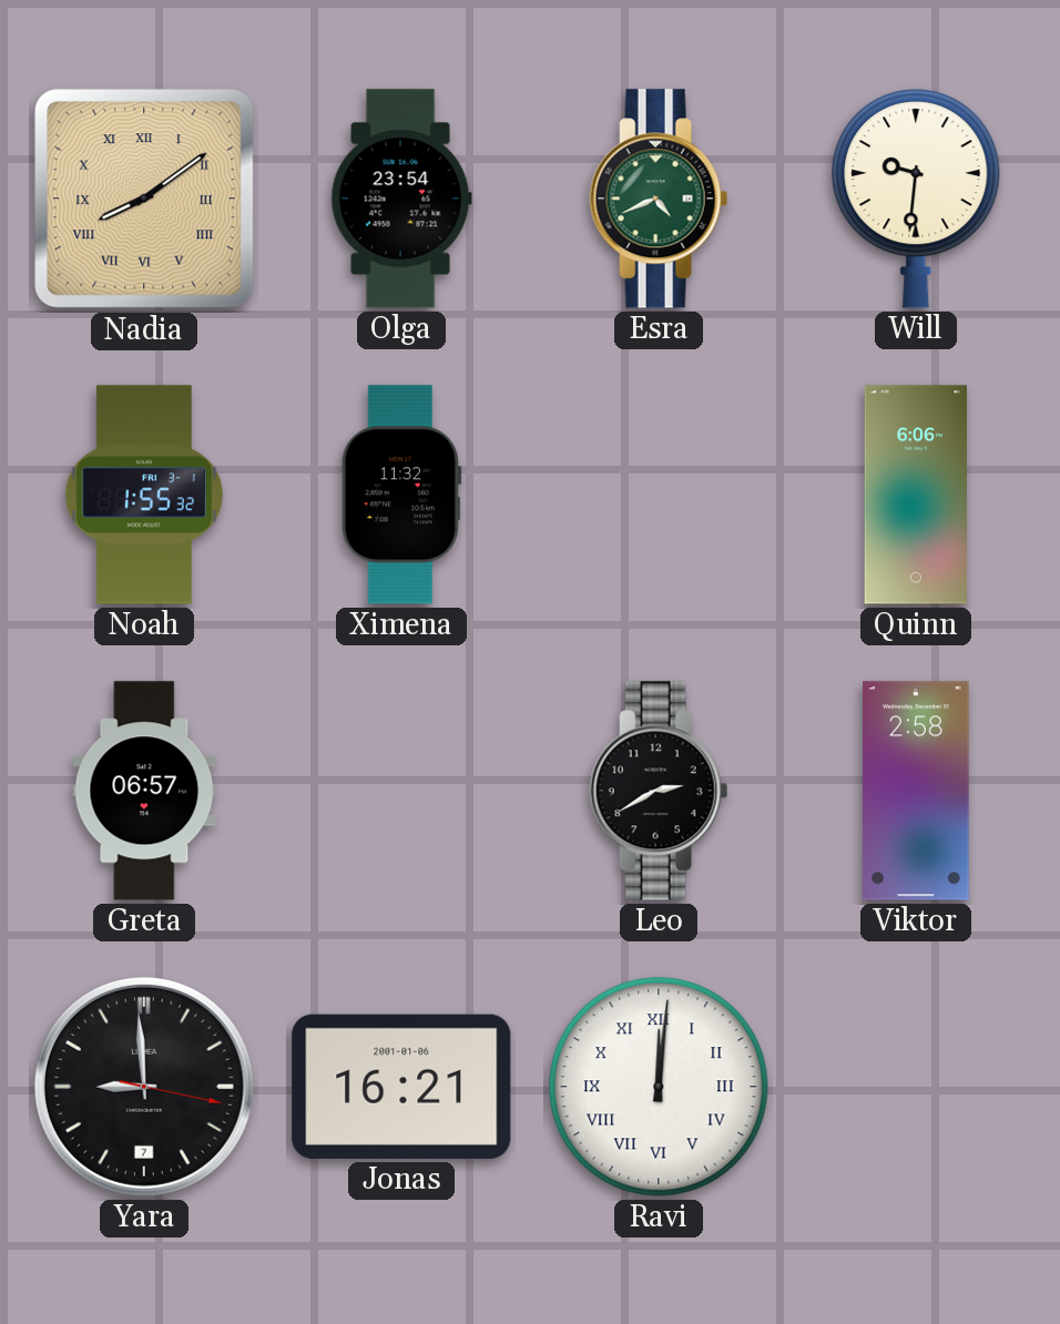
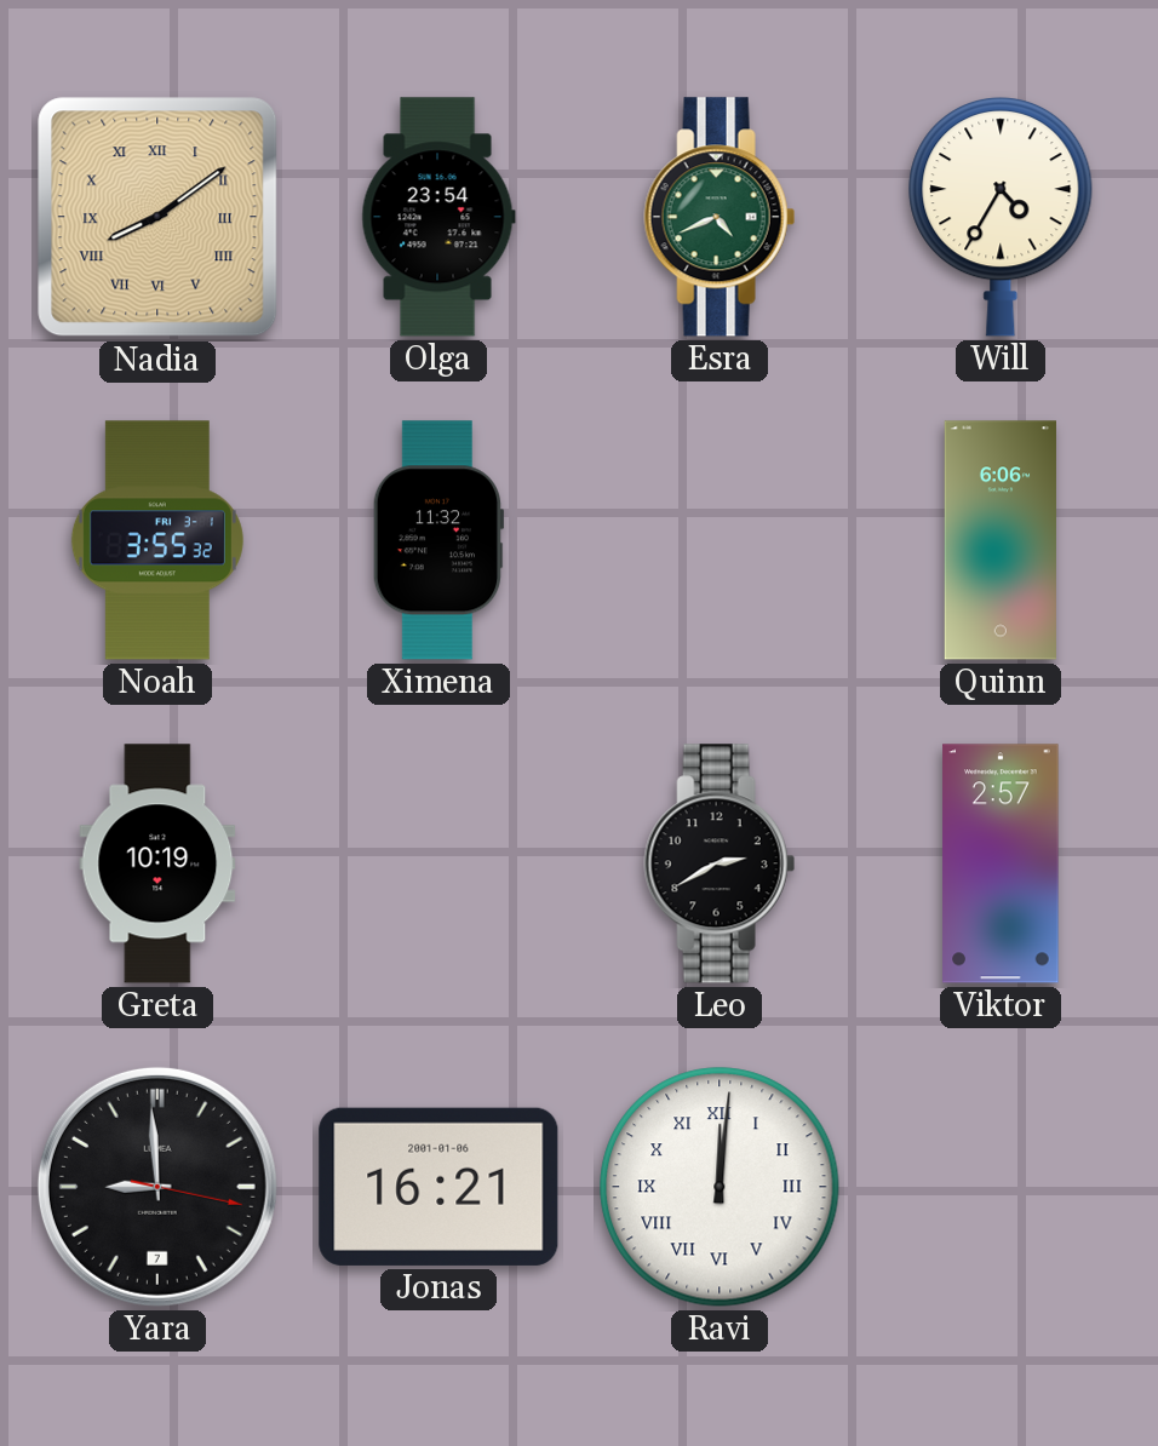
Will: 9:31 -> 4:35
Noah: 1:55 -> 3:55
Greta: 06:57 -> 10:19
Viktor: 2:58 -> 2:57
